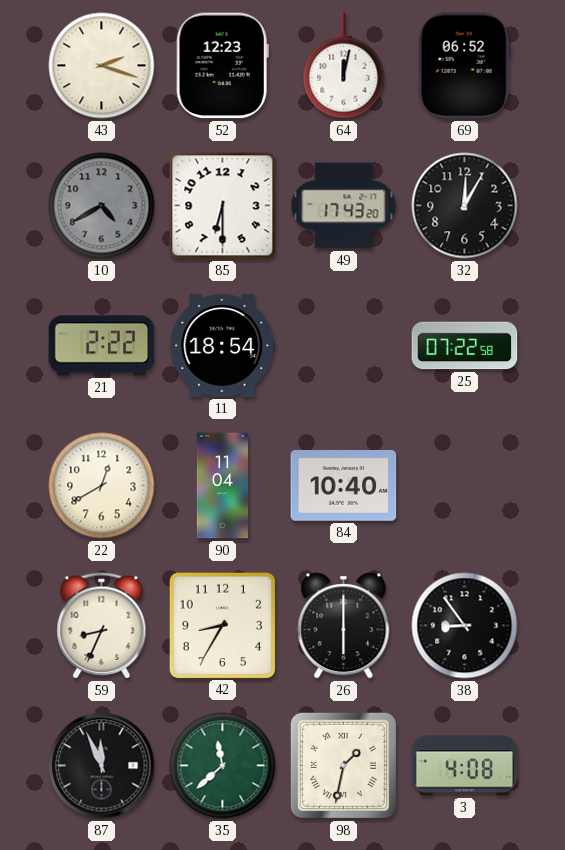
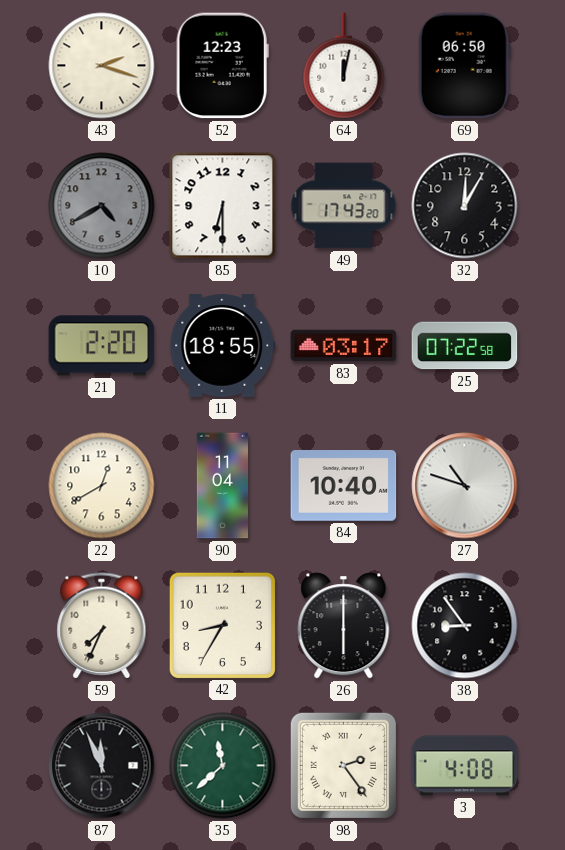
69: 06:52 -> 06:50
21: 2:22 -> 2:20
11: 18:54 -> 18:55
83: none -> 03:17
27: none -> 10:48
59: 8:34 -> 7:34
98: 1:32 -> 2:24
